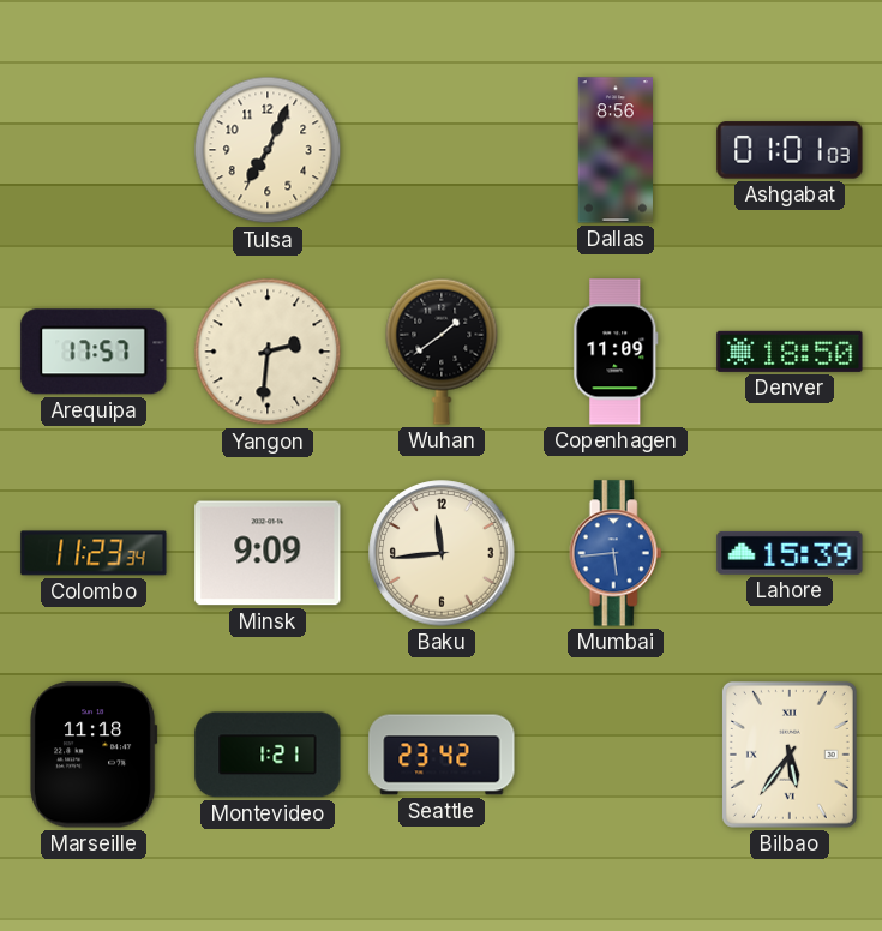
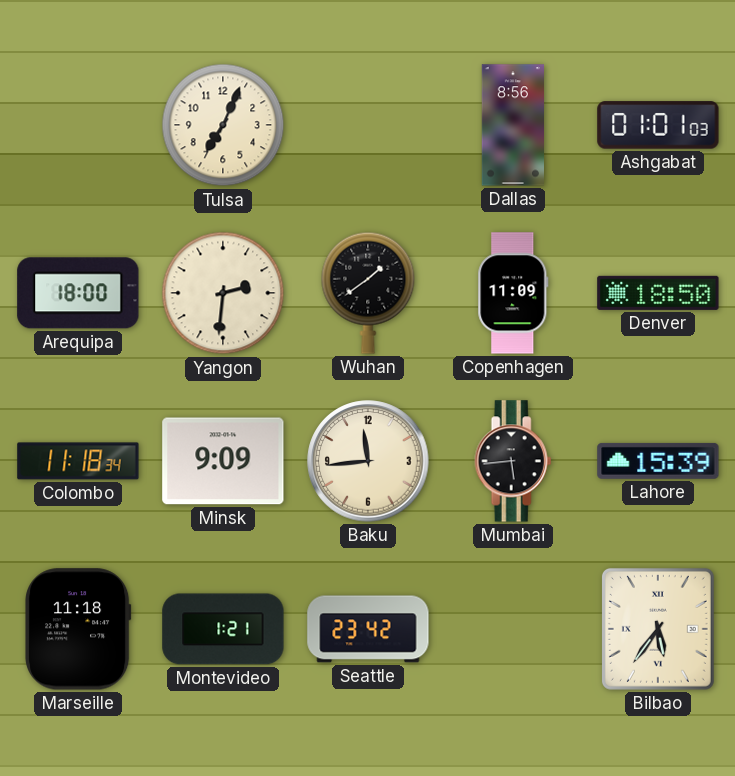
Arequipa: 17:57 -> 18:00
Colombo: 11:23 -> 11:18
Mumbai dial: blue -> black
